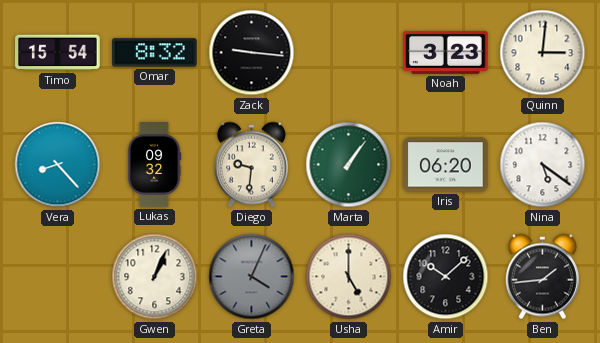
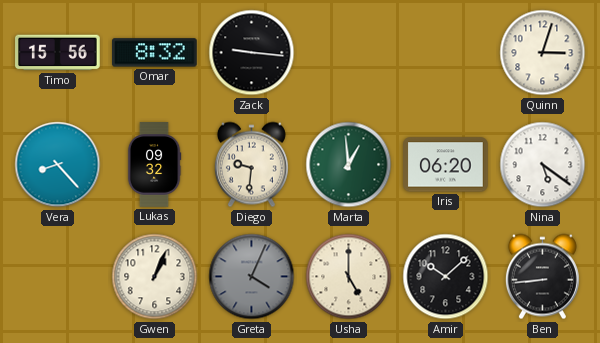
Timo: 15:54 -> 15:56
Noah: 3:23 -> none
Quinn: 3:01 -> 3:03
Marta: 1:06 -> 12:59
Ben: 1:44 -> 8:44
